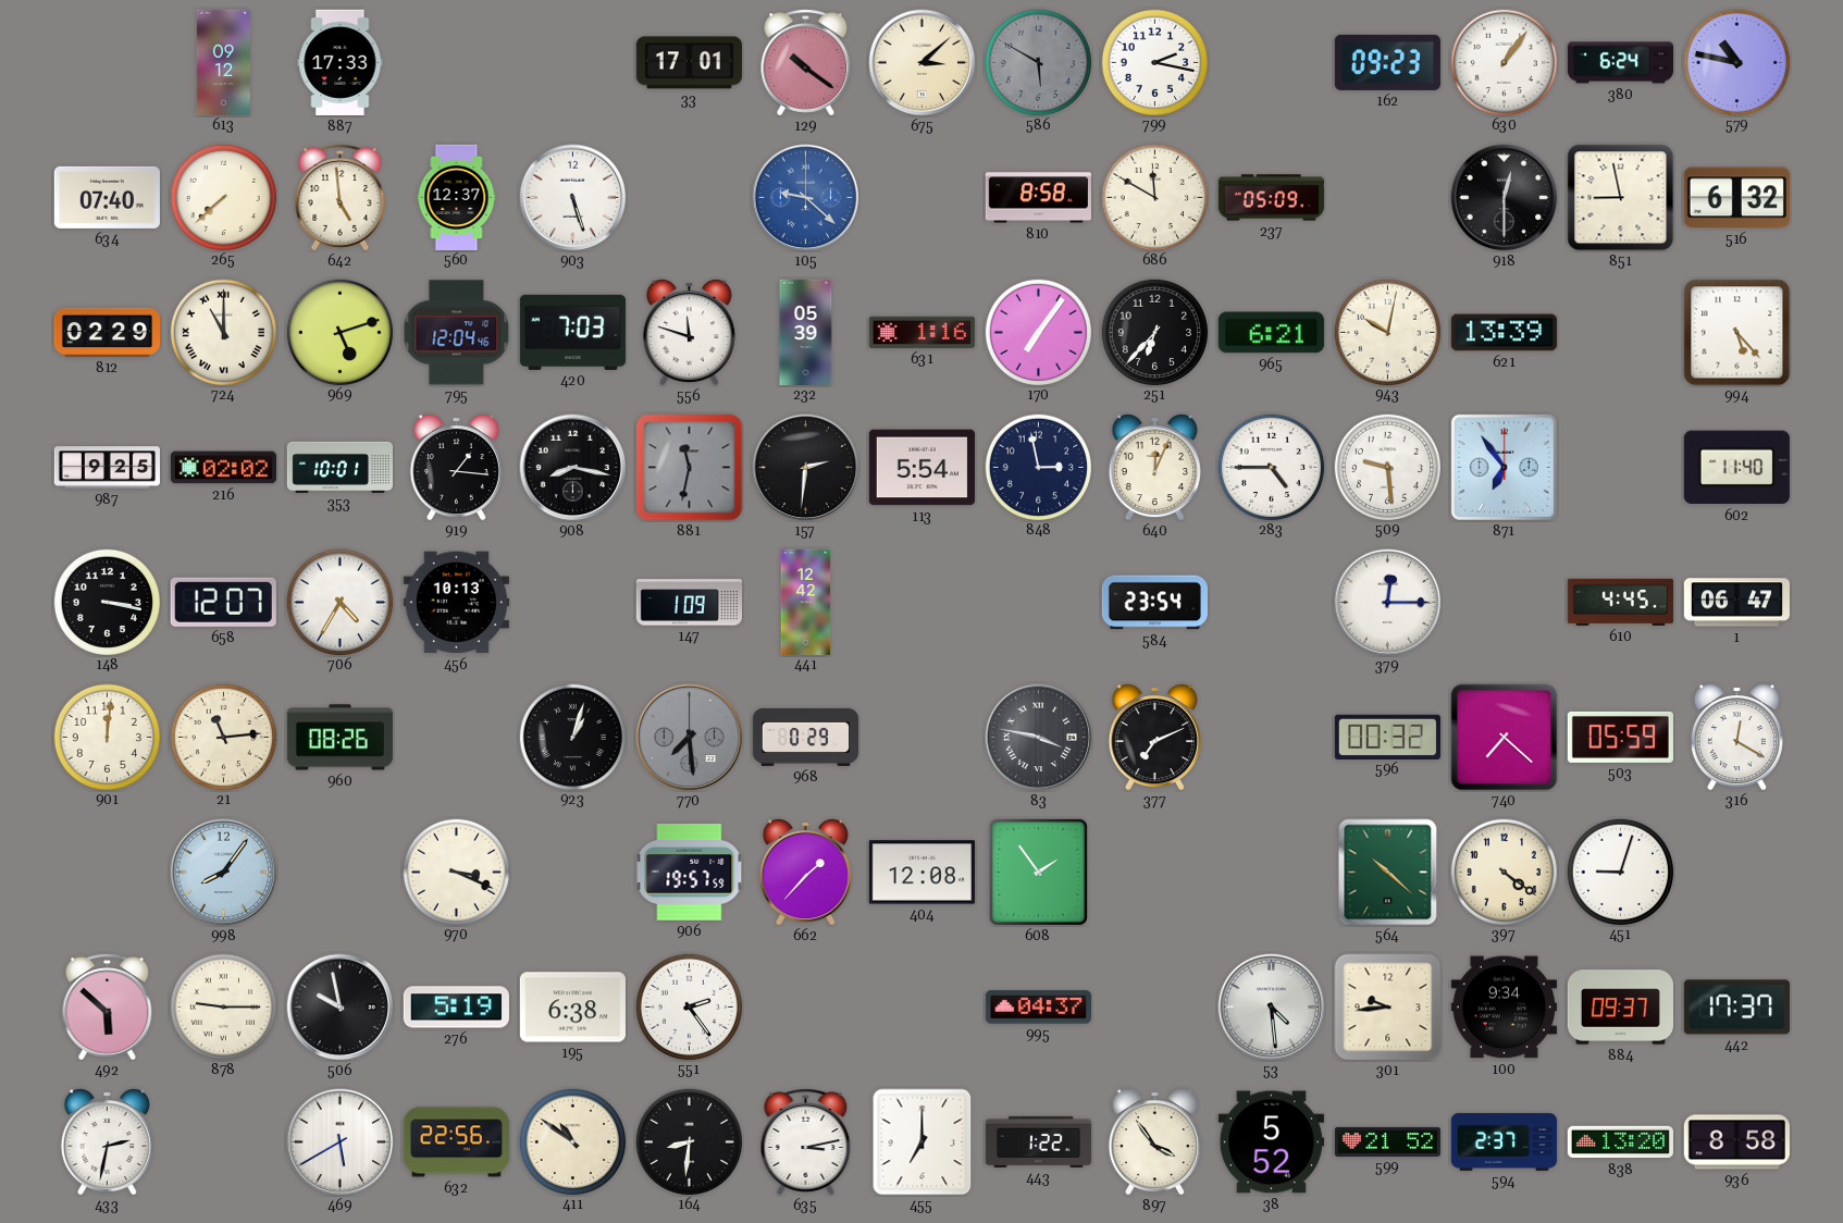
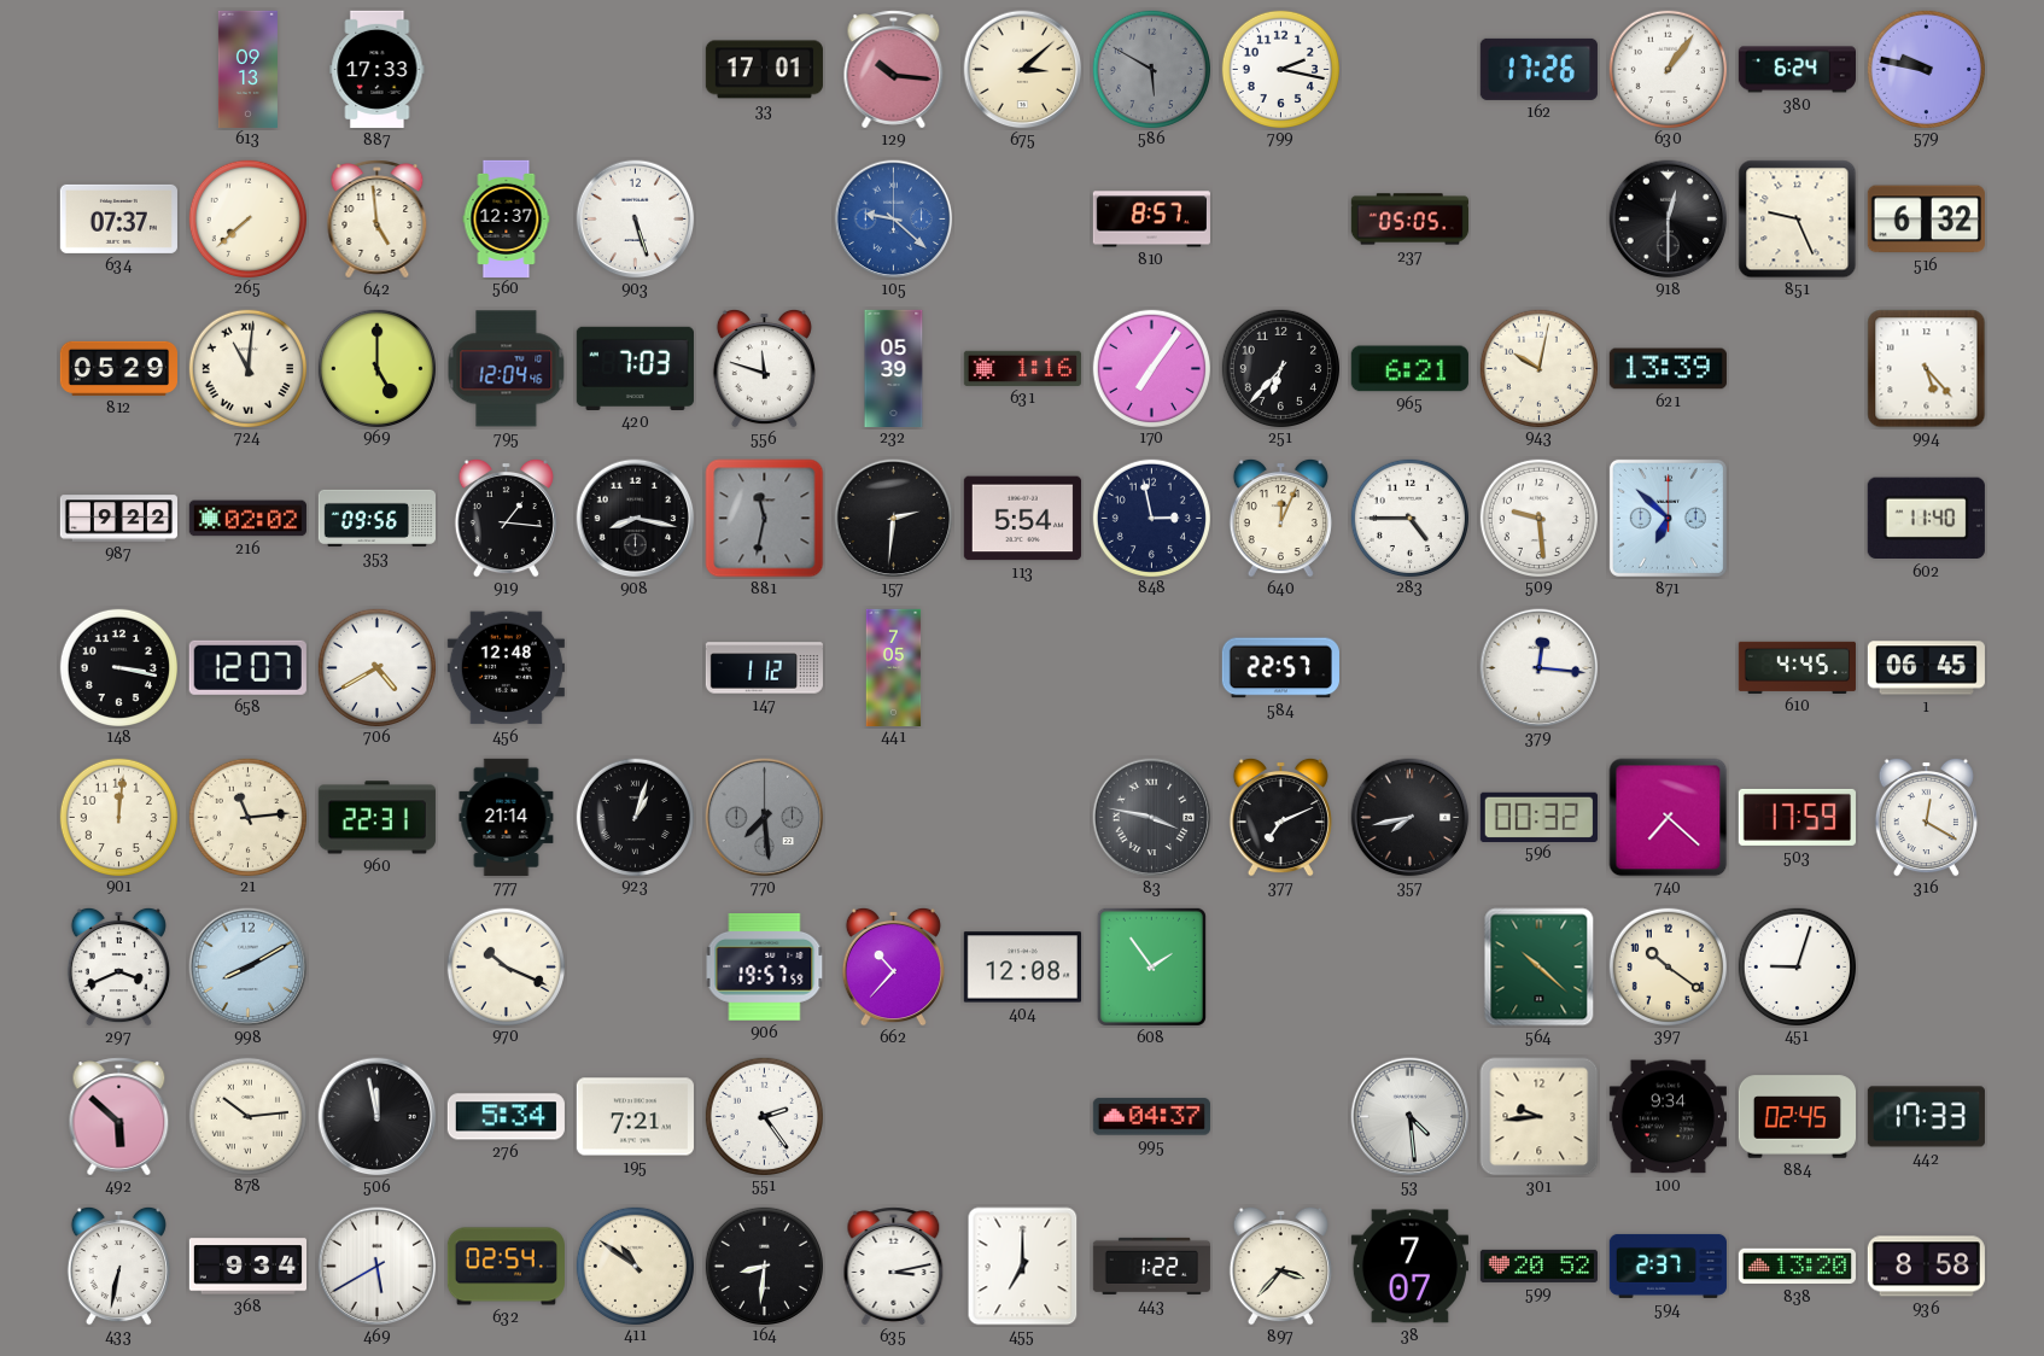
613: 09:12 -> 09:13
129: 10:21 -> 10:16
162: 09:23 -> 17:26
579: 10:47 -> 9:47
634: 07:40 -> 07:37
810: 8:58 -> 8:57
686: 11:50 -> none
237: 05:09 -> 05:05
851: 8:58 -> 9:26
812: 02:29 -> 05:29
724: 11:00 -> 11:01
969: 5:12 -> 5:00
987: 9:25 -> 9:22
353: 10:01 -> 09:56
871: 6:54 -> 6:52
706: 4:35 -> 4:40
456: 10:13 -> 12:48
147: 1:09 -> 1:12
441: 12:42 -> 7:05
584: 23:54 -> 22:57
379: 12:15 -> 12:16
1: 06:47 -> 06:45
960: 08:26 -> 22:31
777: none -> 21:14
968: 0:29 -> none
357: none -> 7:43
503: 05:59 -> 17:59
297: none -> 3:41
998: 8:06 -> 8:10
970: 3:19 -> 10:19
662: 1:37 -> 10:37
397: 4:21 -> 10:21
878: 9:15 -> 10:14
506: 9:58 -> 11:58
276: 5:19 -> 5:34
195: 6:38 -> 7:21
884: 09:37 -> 02:45
442: 17:37 -> 17:33
433: 2:32 -> 6:32
368: none -> 9:34
632: 22:56 -> 02:54
897: 3:54 -> 3:37
38: 5:52 -> 7:07
599: 21:52 -> 20:52
